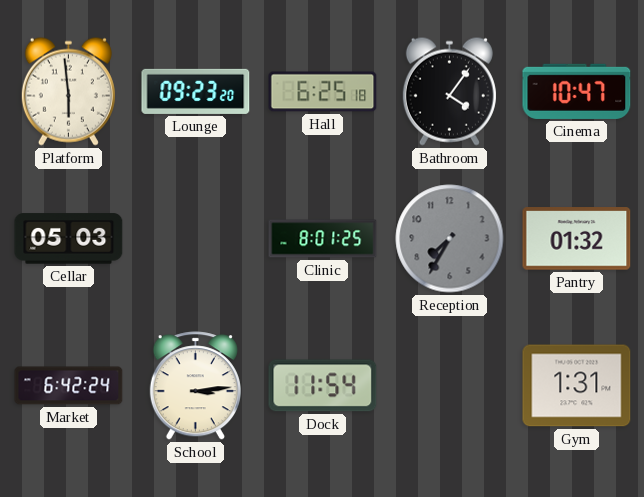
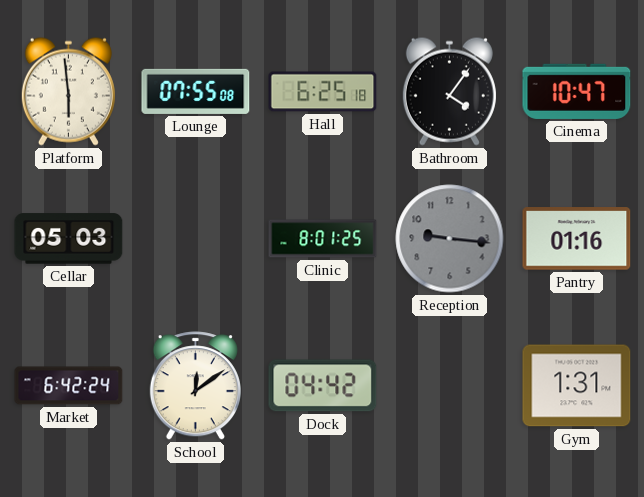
Lounge: 09:23 -> 07:55
Reception: 7:35 -> 9:16
Pantry: 01:32 -> 01:16
School: 3:14 -> 12:09
Dock: 11:54 -> 04:42
